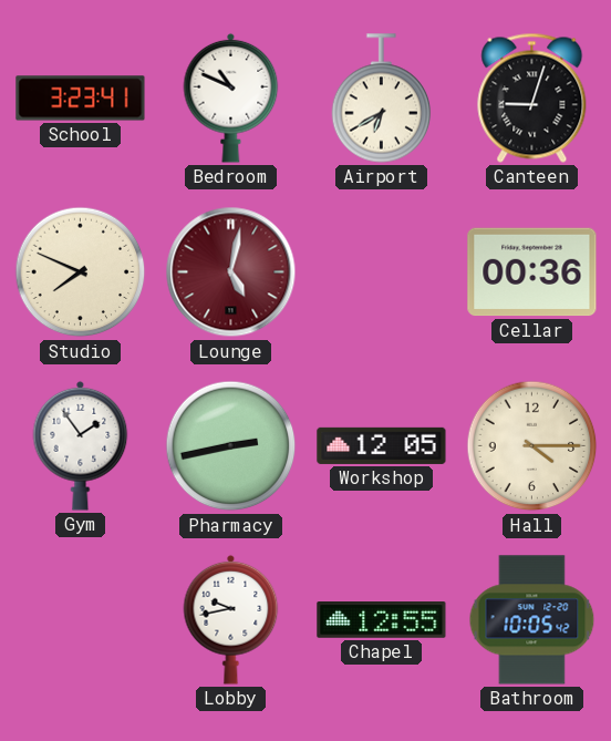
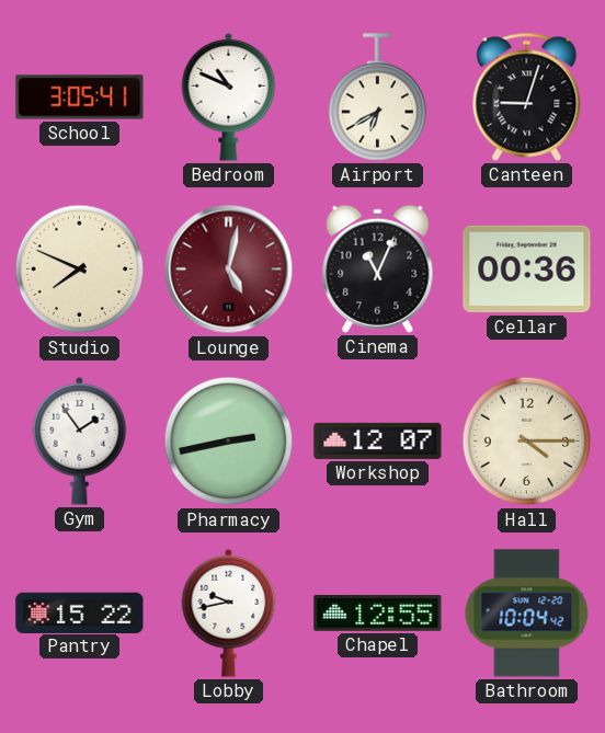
School: 3:23 -> 3:05
Cinema: none -> 11:04
Workshop: 12:05 -> 12:07
Pantry: none -> 15:22
Bathroom: 10:05 -> 10:04
